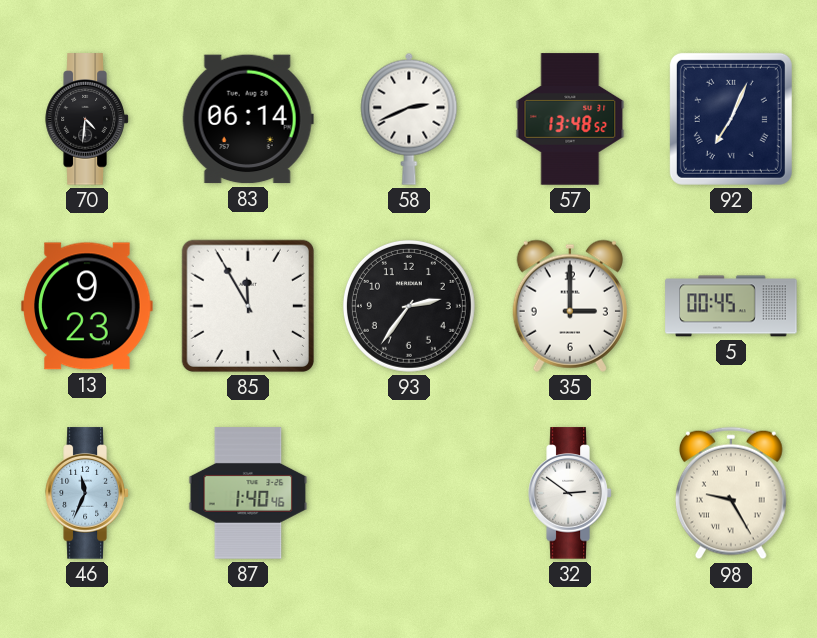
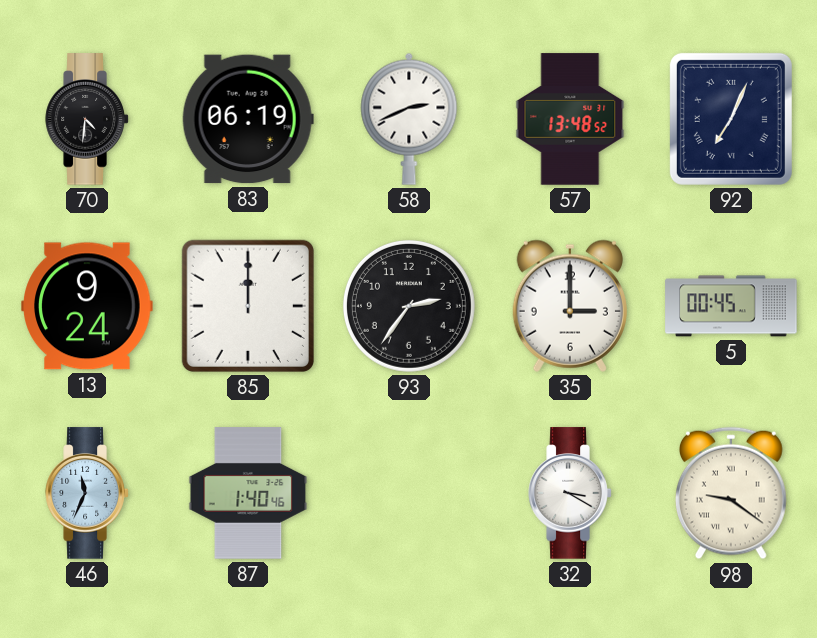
83: 06:14 -> 06:19
13: 9:23 -> 9:24
85: 11:55 -> 12:00
32: 2:51 -> 3:20
98: 9:25 -> 9:21
